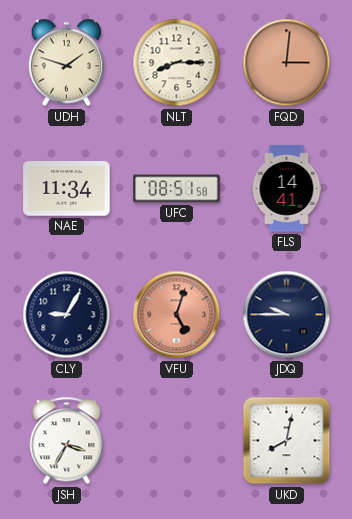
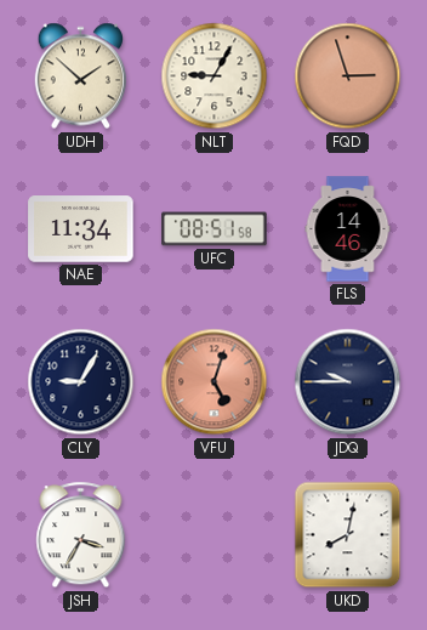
UDH: 1:48 -> 1:52
NLT: 8:15 -> 9:05
FQD: 3:01 -> 2:57
FLS: 14:41 -> 14:46
